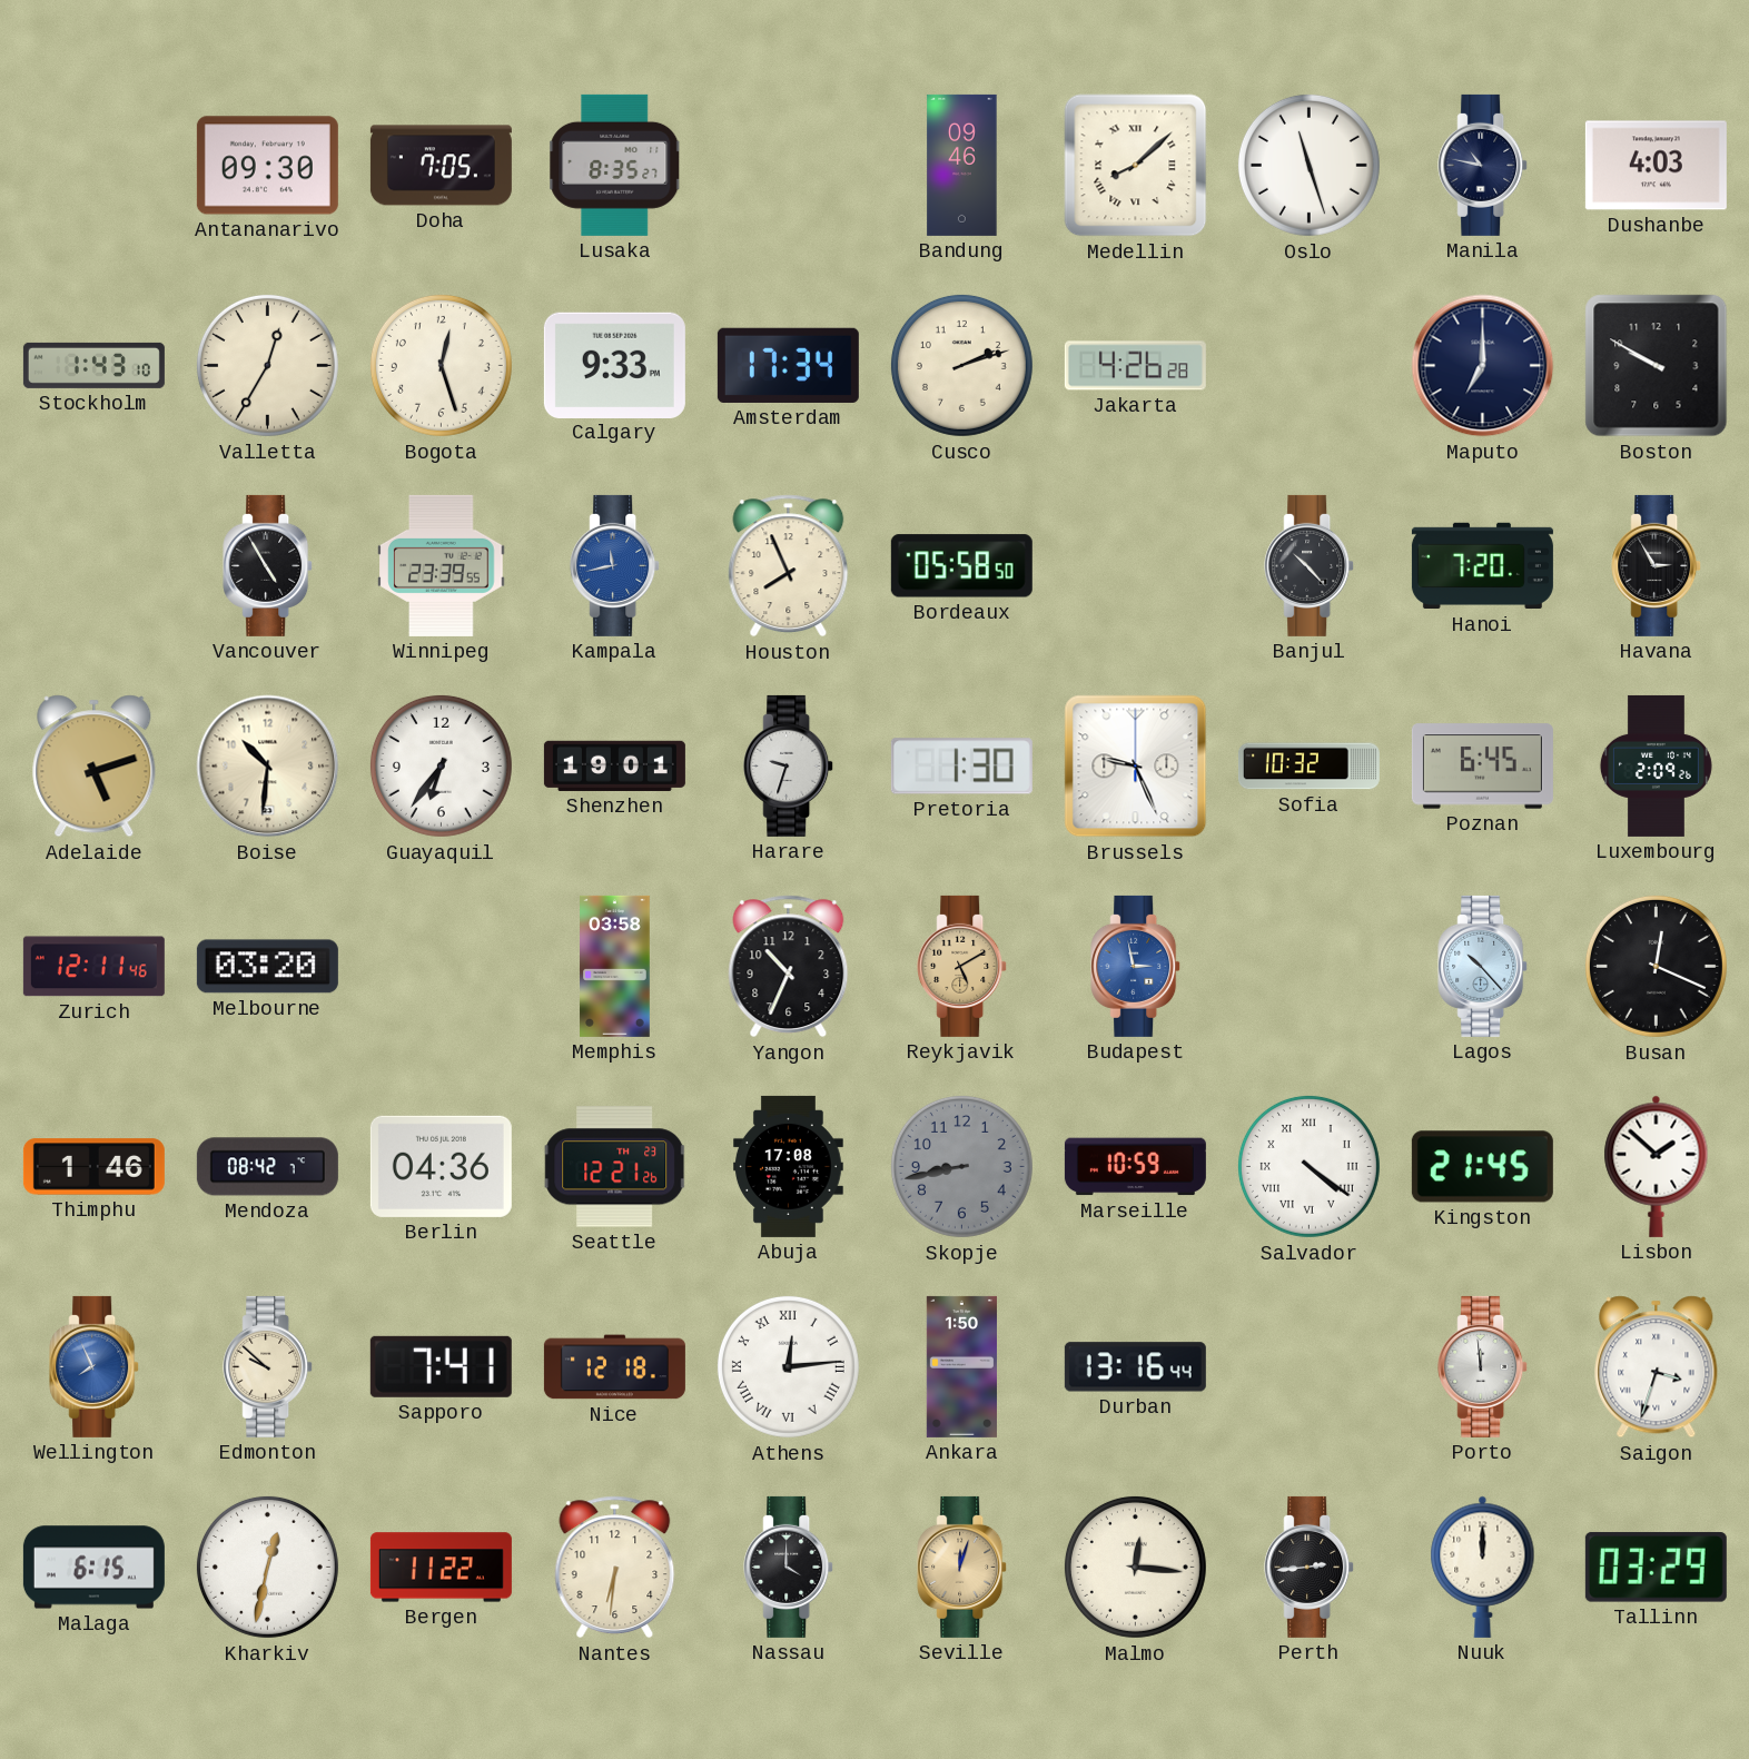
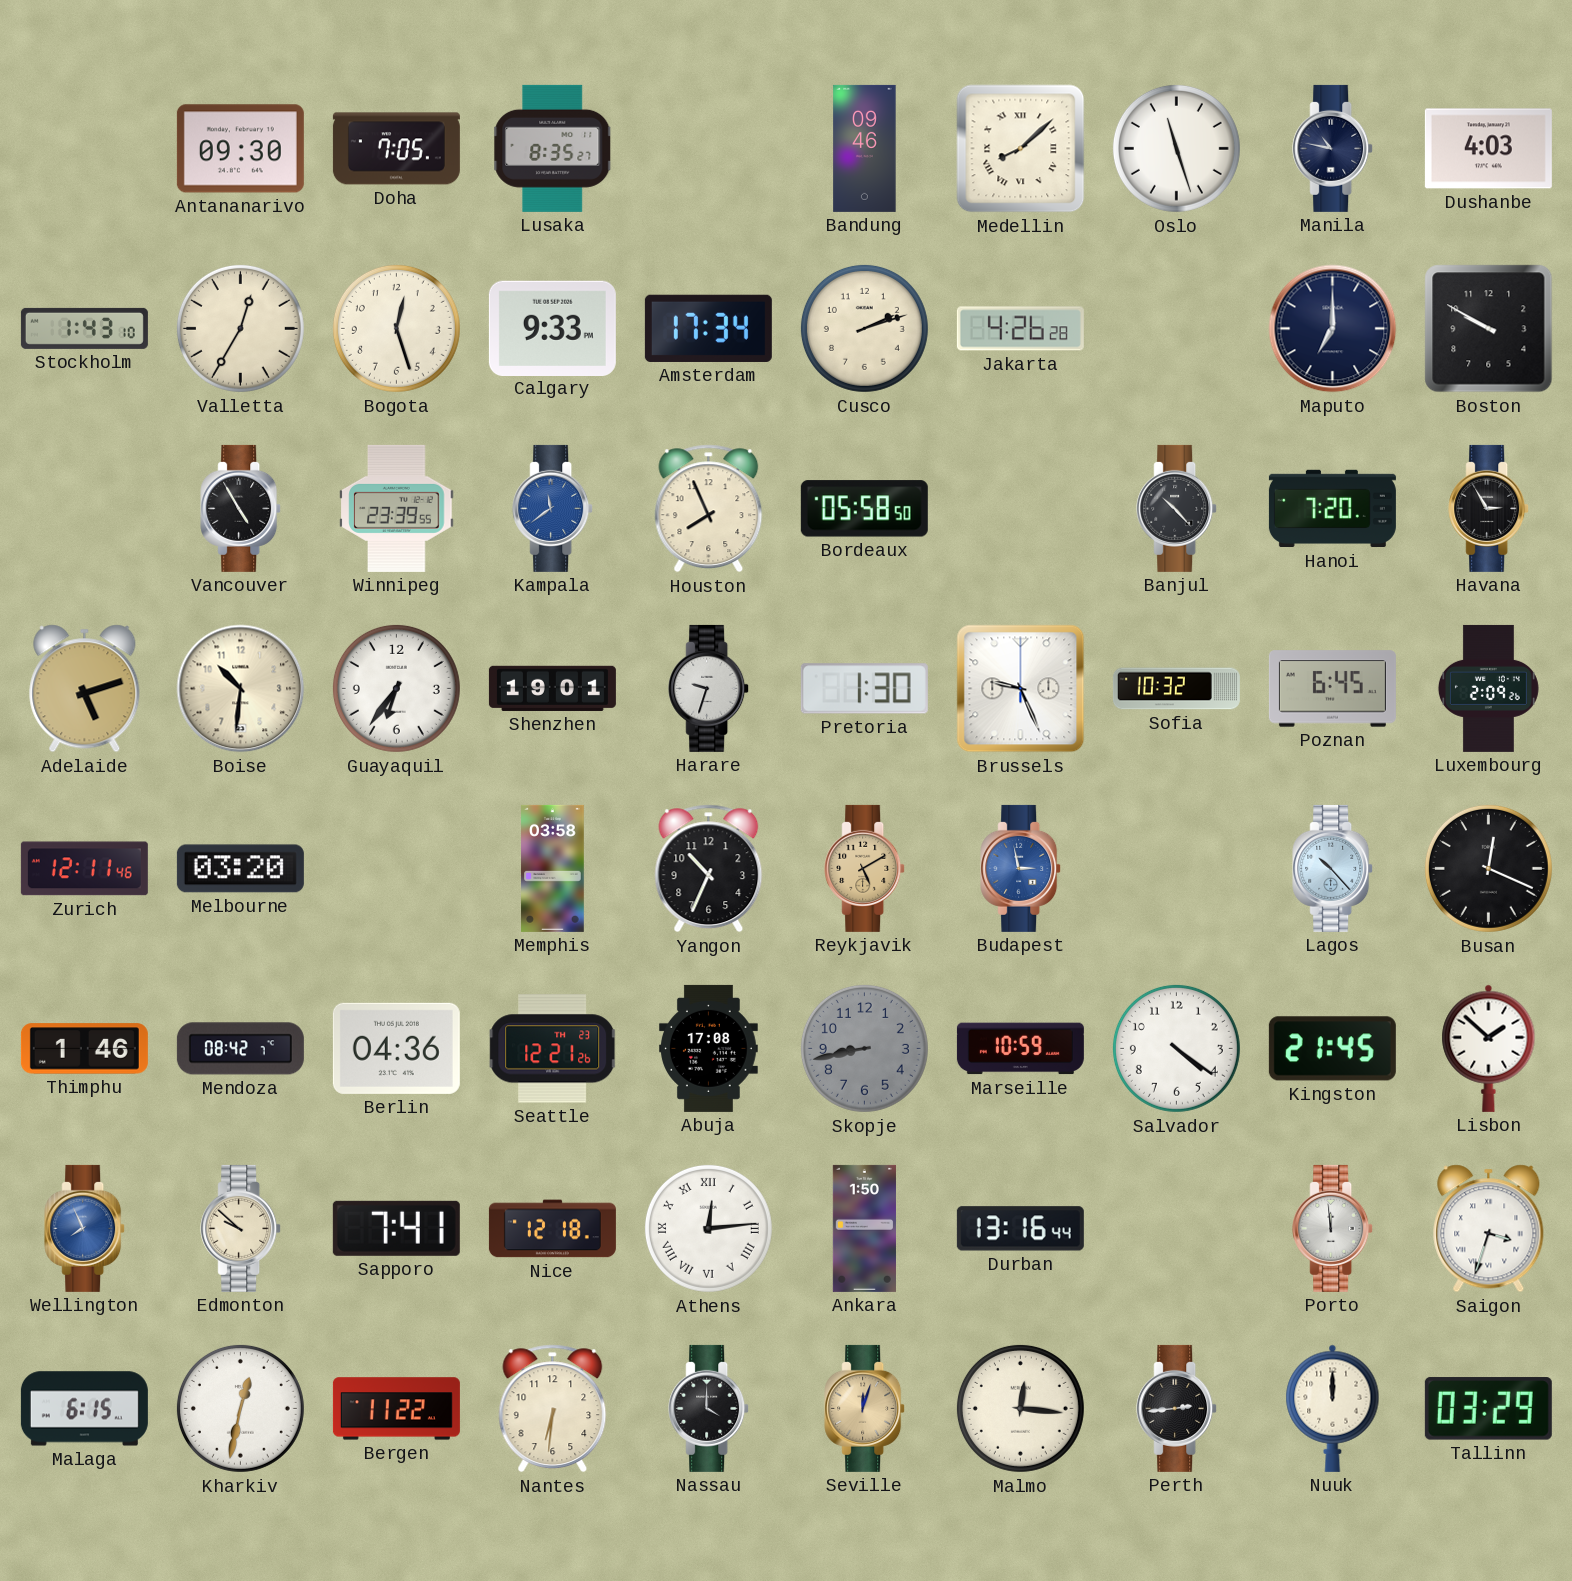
Kampala: 11:43 -> 11:39
Salvador numerals: Roman -> Arabic
